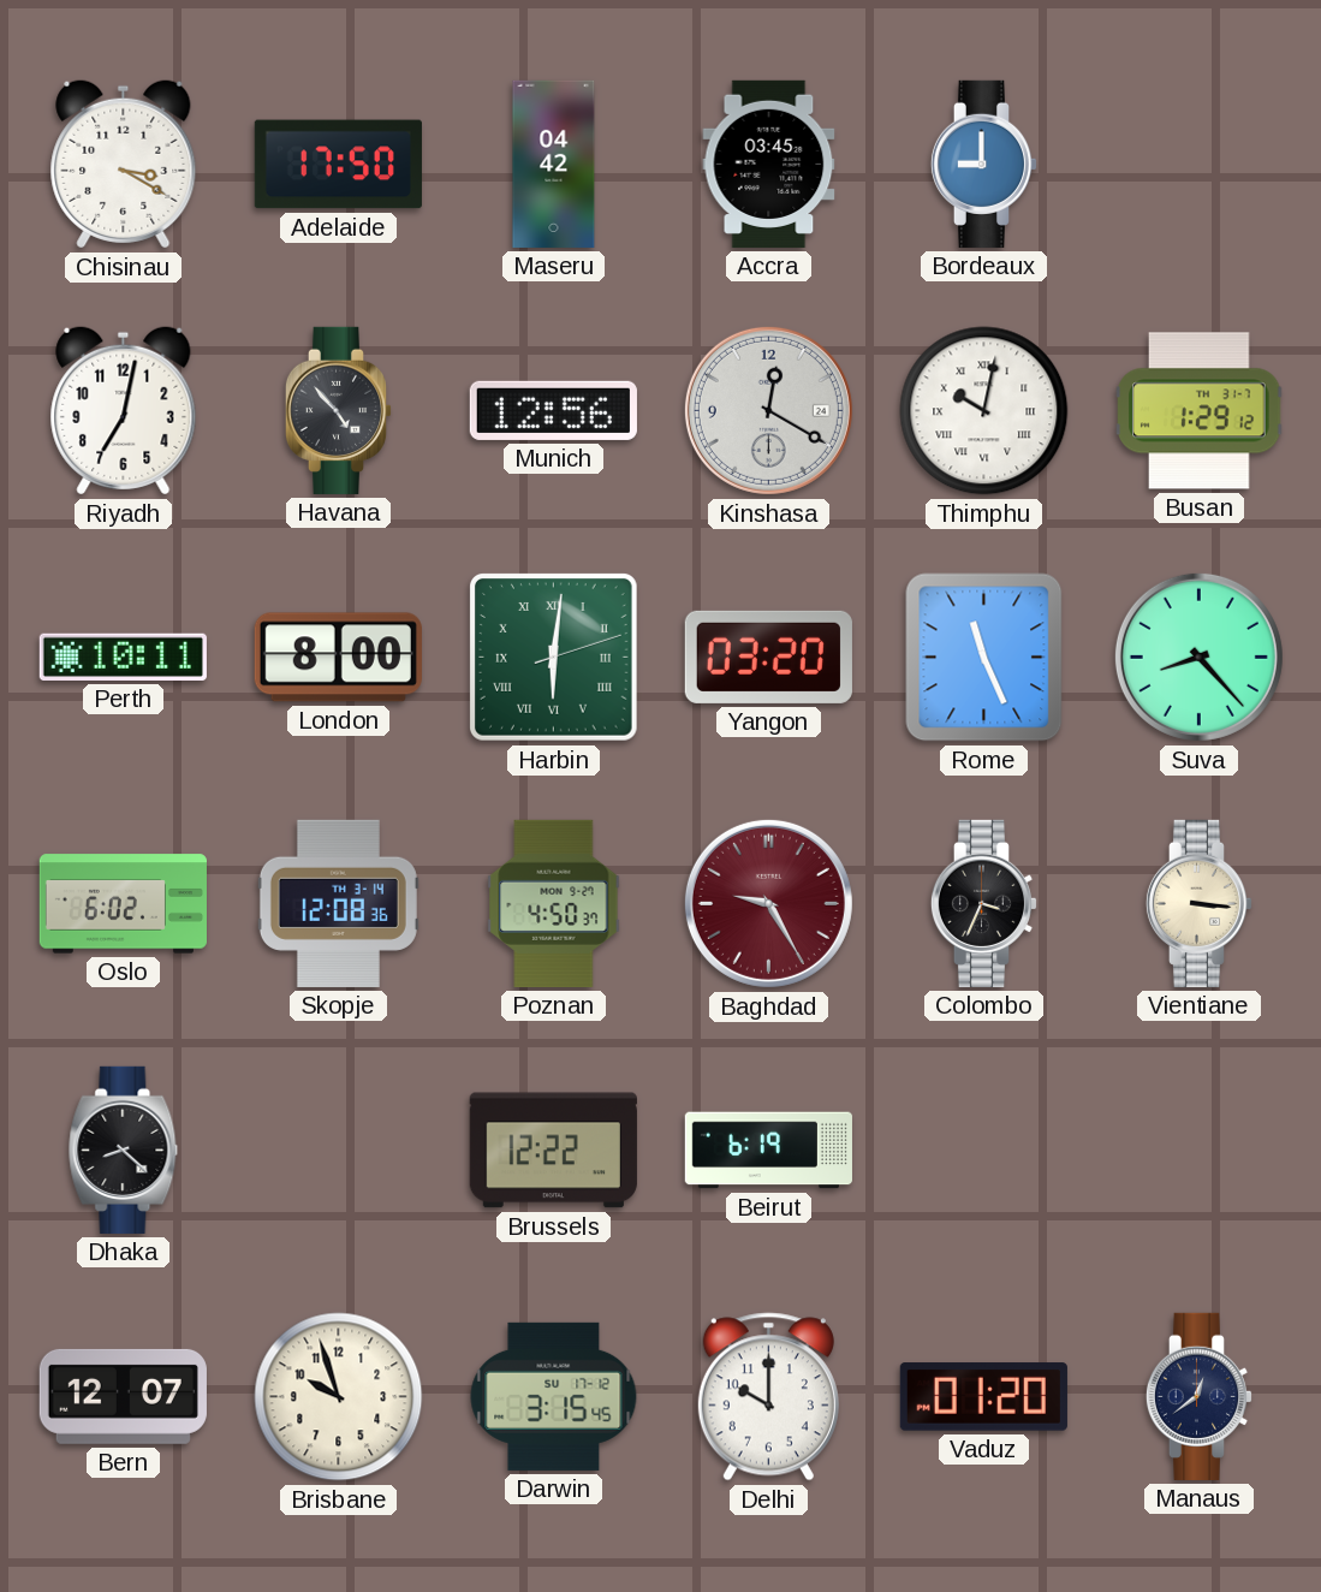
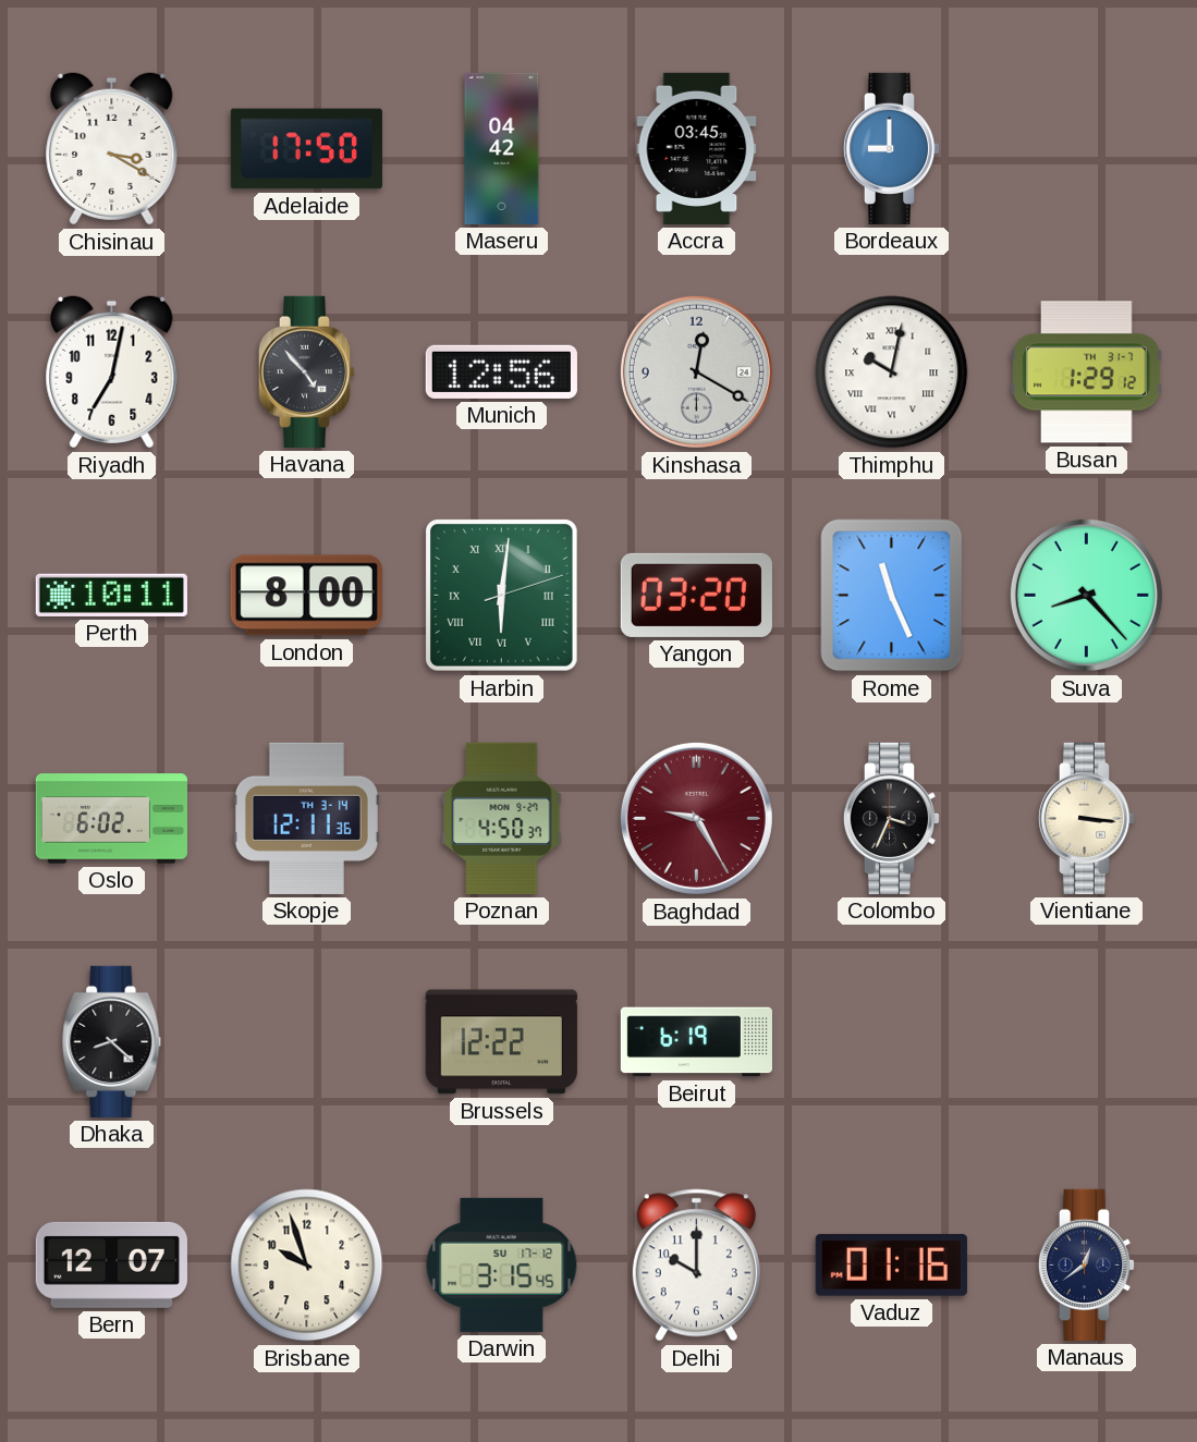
Skopje: 12:08 -> 12:11
Vaduz: 01:20 -> 01:16
